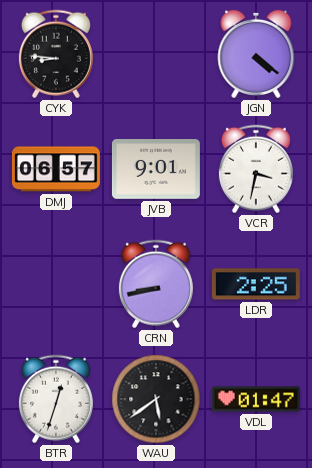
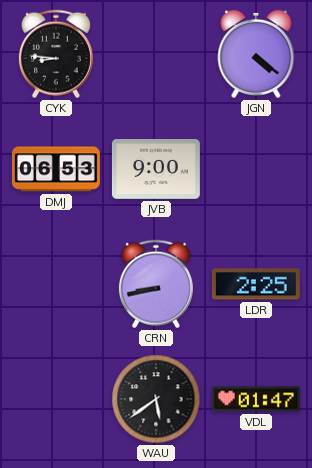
DMJ: 06:57 -> 06:53
JVB: 9:01 -> 9:00
VCR: 3:32 -> none
BTR: 12:33 -> none
